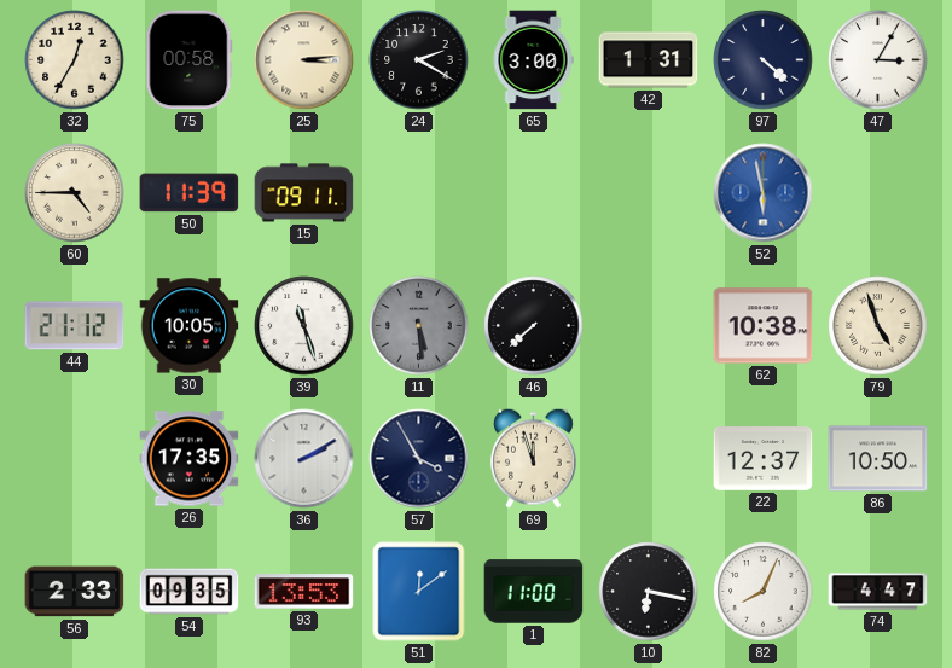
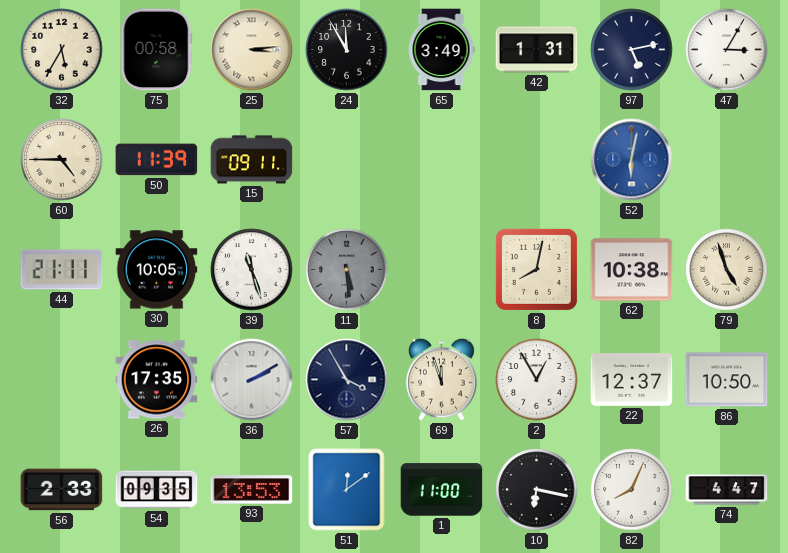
32: 12:35 -> 5:35
24: 2:20 -> 11:55
65: 3:00 -> 3:49
97: 4:22 -> 5:13
52: 5:58 -> 6:02
44: 21:12 -> 21:11
46: 7:38 -> none
8: none -> 8:02
2: none -> 12:55
